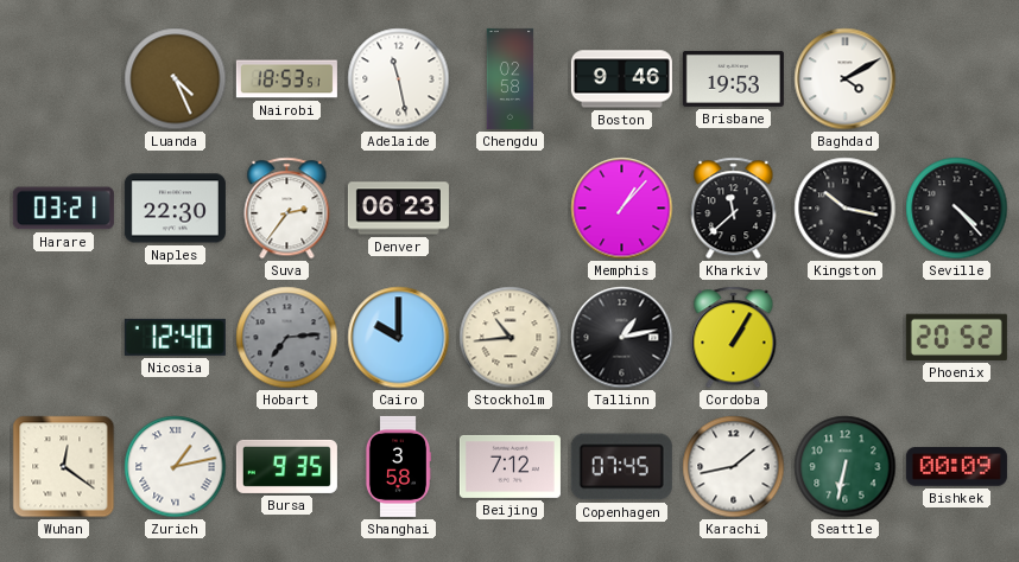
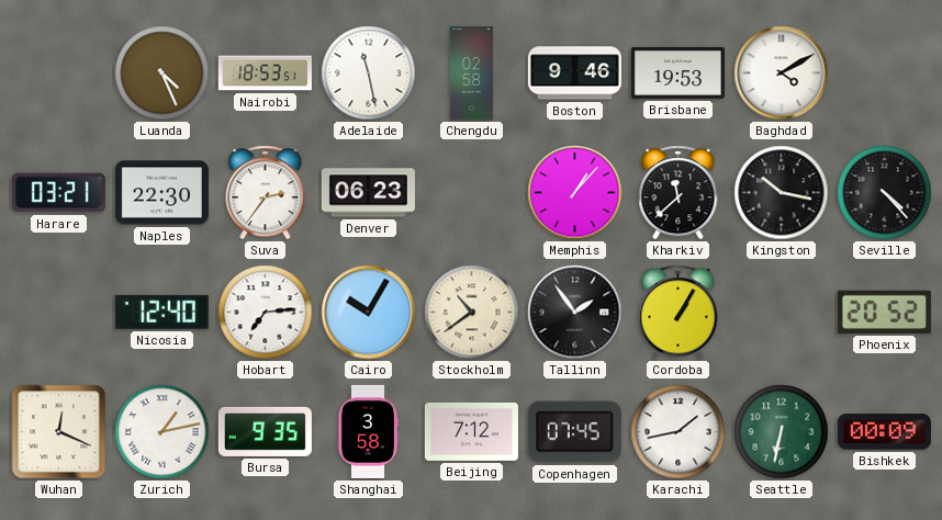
Hobart dial: grey -> white
Cairo: 10:00 -> 10:05
Stockholm: 10:44 -> 10:39
Tallinn: 1:13 -> 1:54
Wuhan: 12:21 -> 12:19
